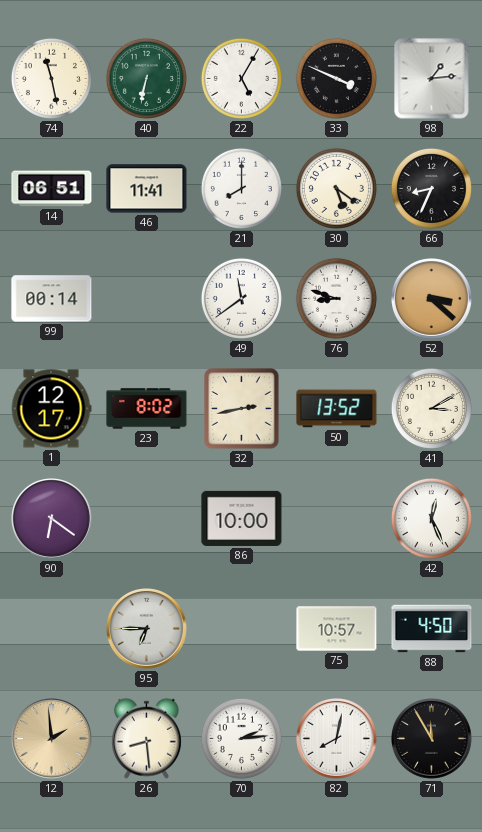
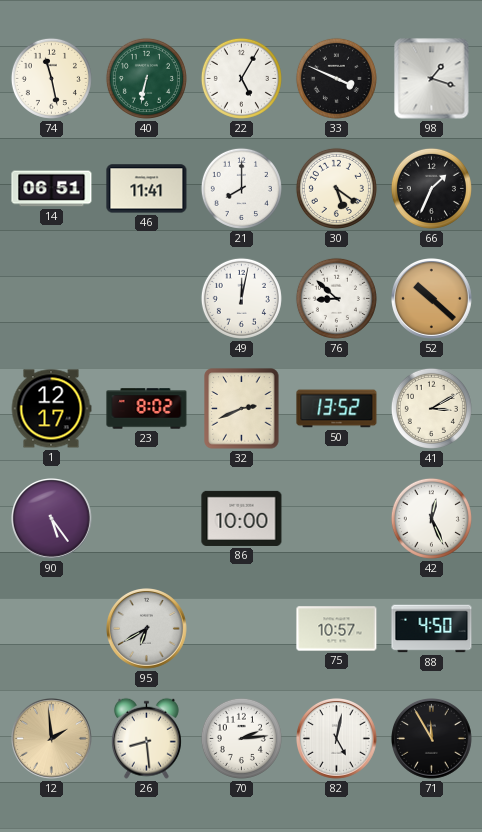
98: 1:14 -> 1:18
66: 8:34 -> 1:34
99: 00:14 -> none
49: 11:39 -> 12:02
76: 8:48 -> 8:52
52: 3:22 -> 10:22
32: 2:43 -> 2:41
90: 6:21 -> 5:24
95: 6:45 -> 6:40
82: 8:02 -> 5:02
